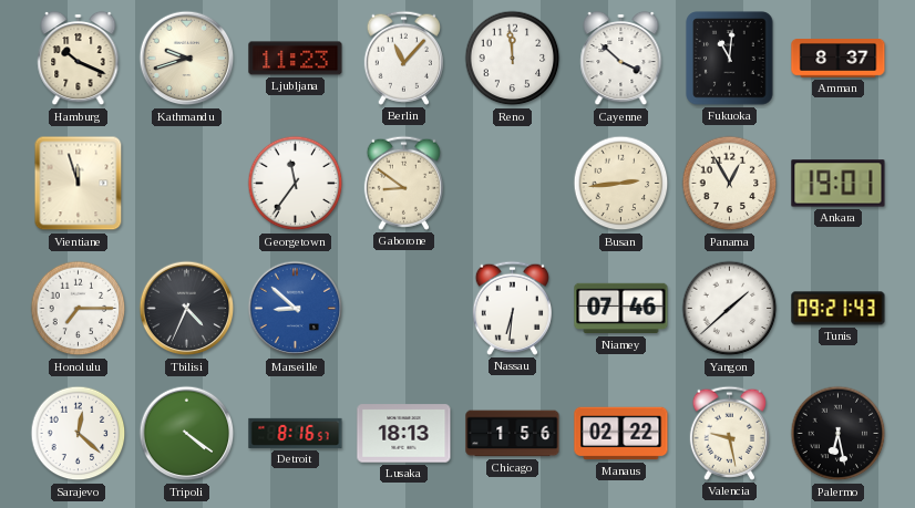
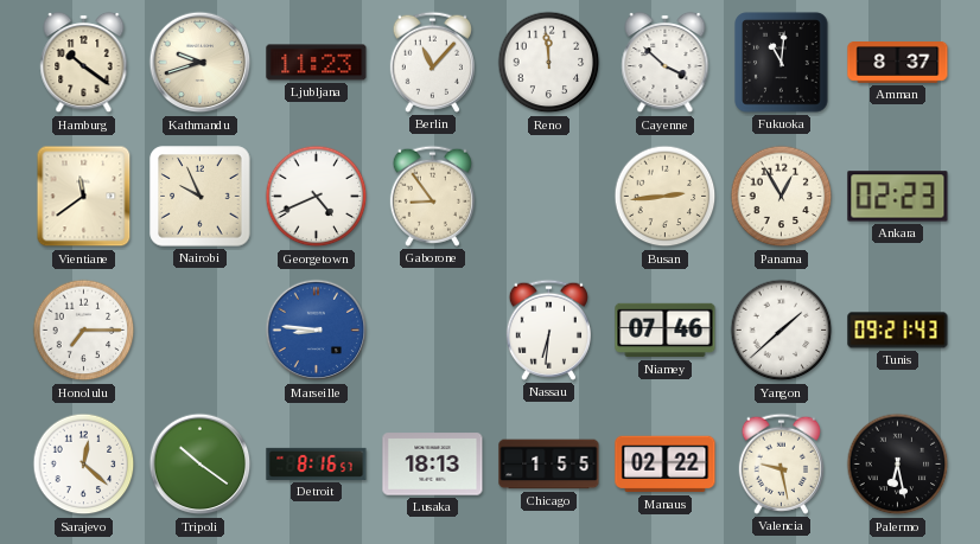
Hamburg: 10:19 -> 10:21
Vientiane: 11:57 -> 11:39
Nairobi: none -> 9:56
Georgetown: 11:36 -> 4:41
Gaborone: 8:51 -> 8:54
Ankara: 19:01 -> 02:23
Tbilisi: 4:34 -> none
Marseille: 8:52 -> 8:46
Tripoli: 4:21 -> 10:21
Chicago: 1:56 -> 1:55
